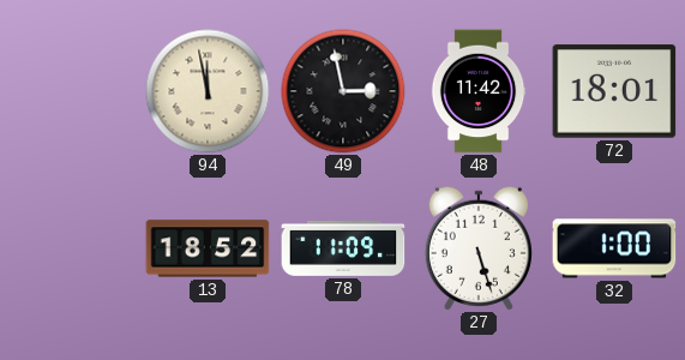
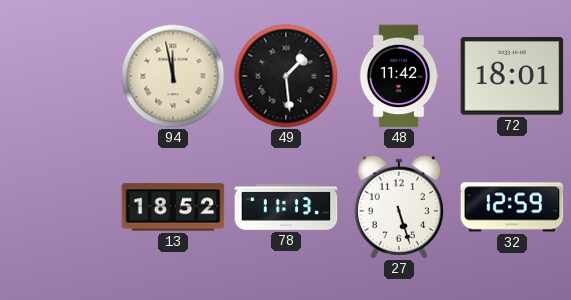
49: 2:58 -> 1:29
78: 11:09 -> 11:13
32: 1:00 -> 12:59
